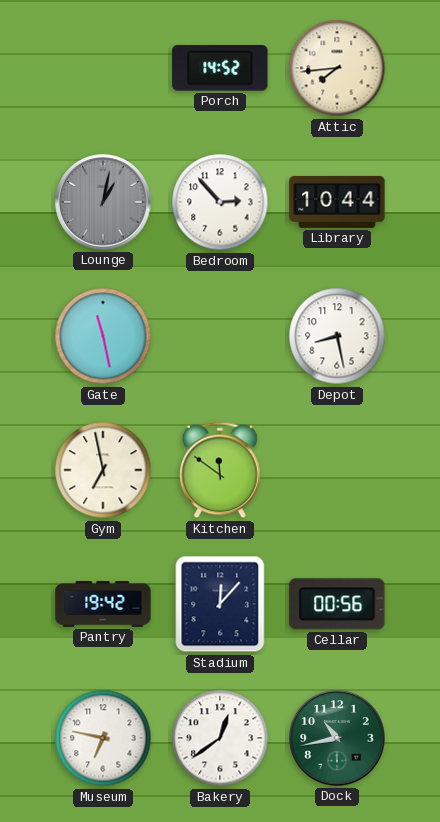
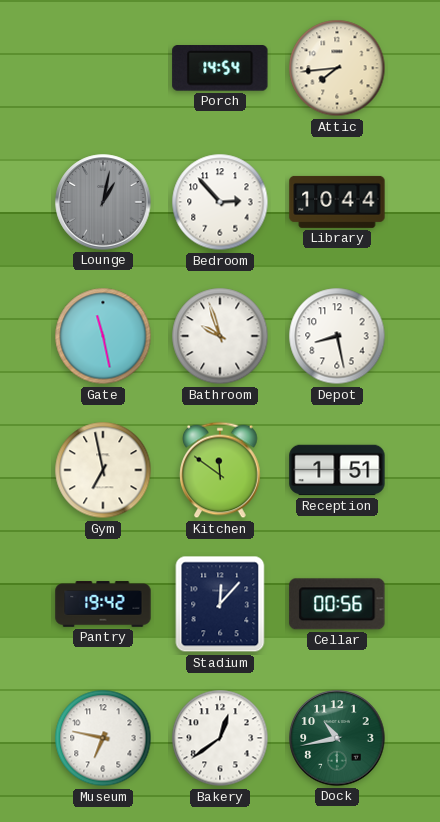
Porch: 14:52 -> 14:54
Bathroom: none -> 9:57
Reception: none -> 1:51
